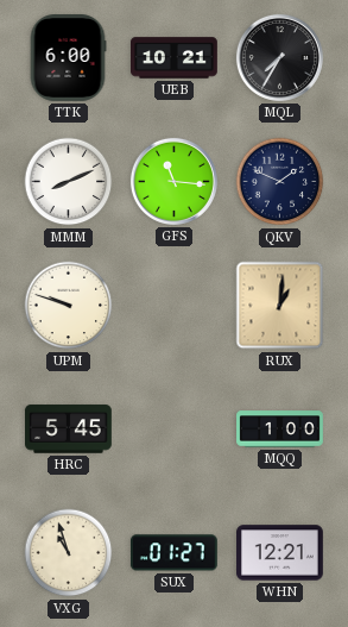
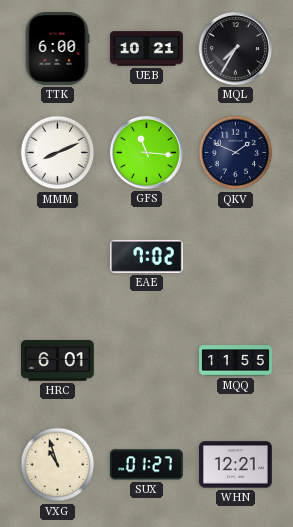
UPM: 9:48 -> none
EAE: none -> 7:02
RUX: 1:01 -> none
HRC: 5:45 -> 6:01
MQQ: 1:00 -> 11:55
